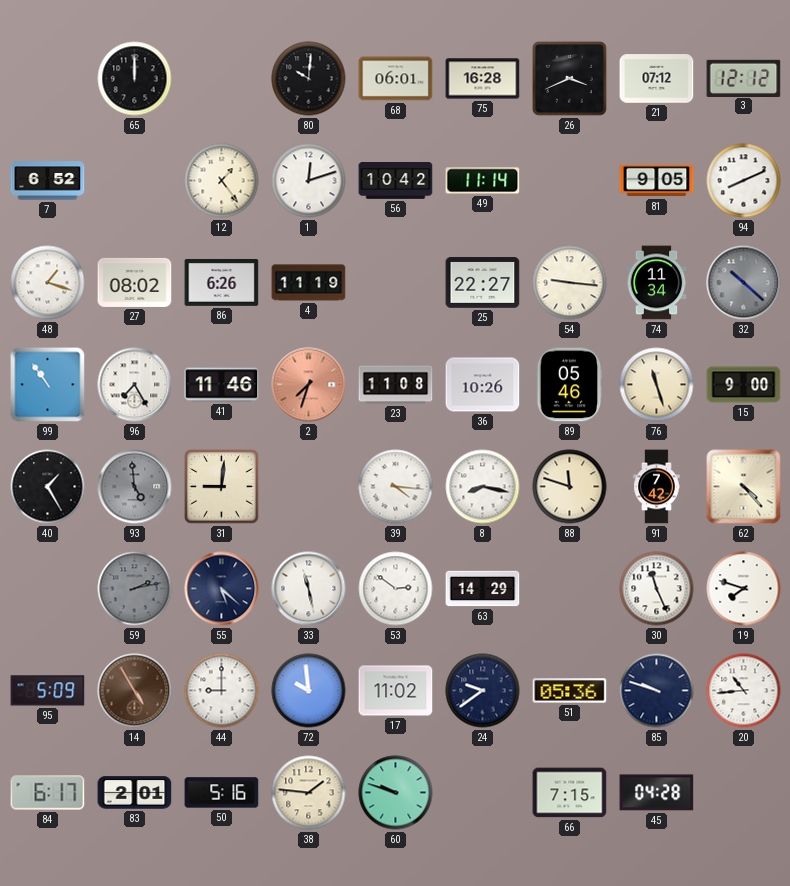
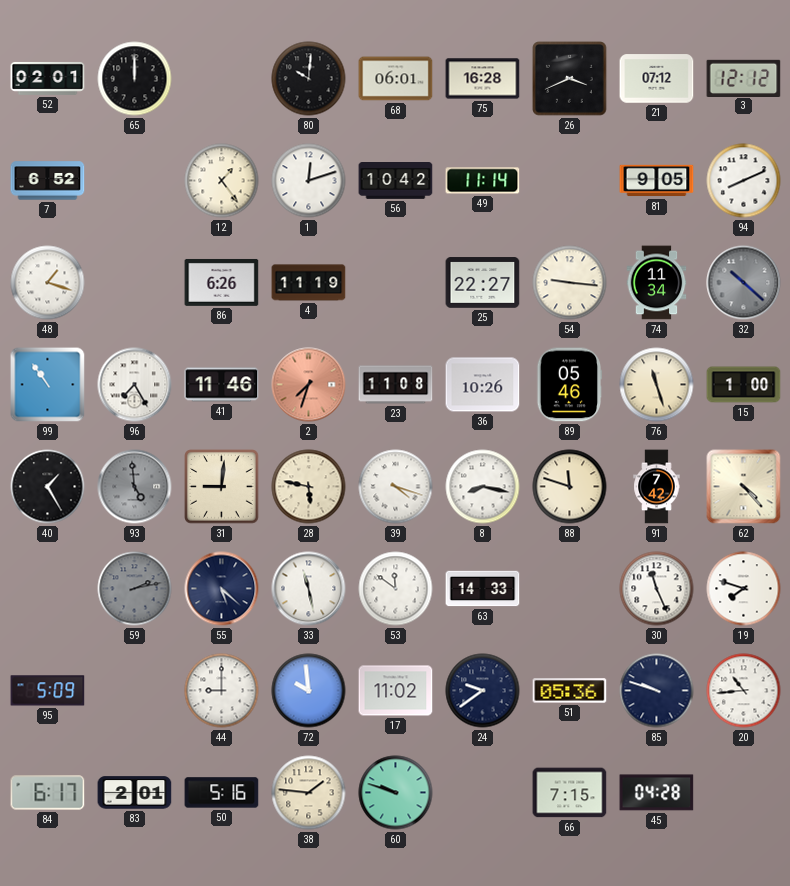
52: none -> 02:01
27: 08:02 -> none
15: 9:00 -> 1:00
28: none -> 5:47
39: 4:16 -> 4:18
53: 2:51 -> 11:51
63: 14:29 -> 14:33
14: 4:55 -> none
